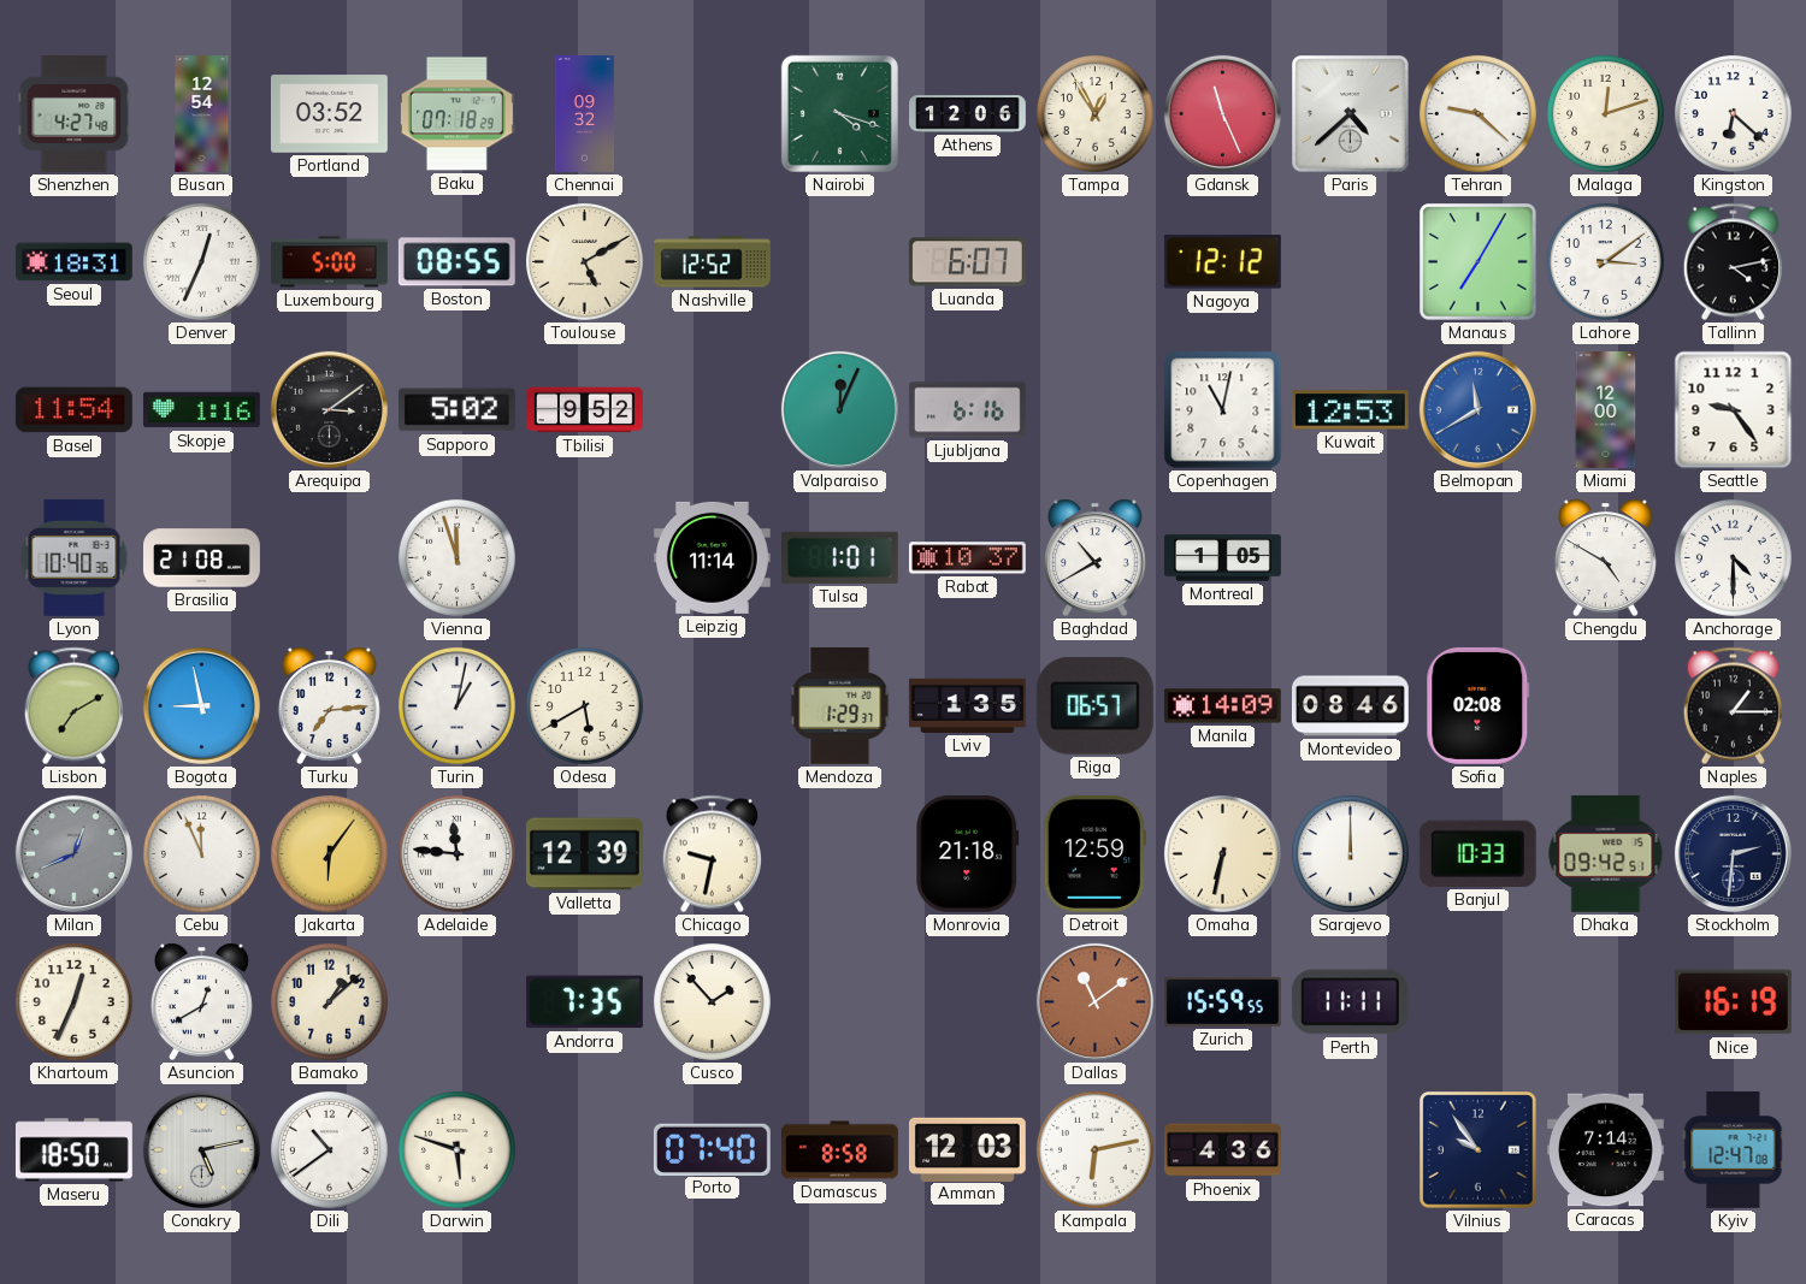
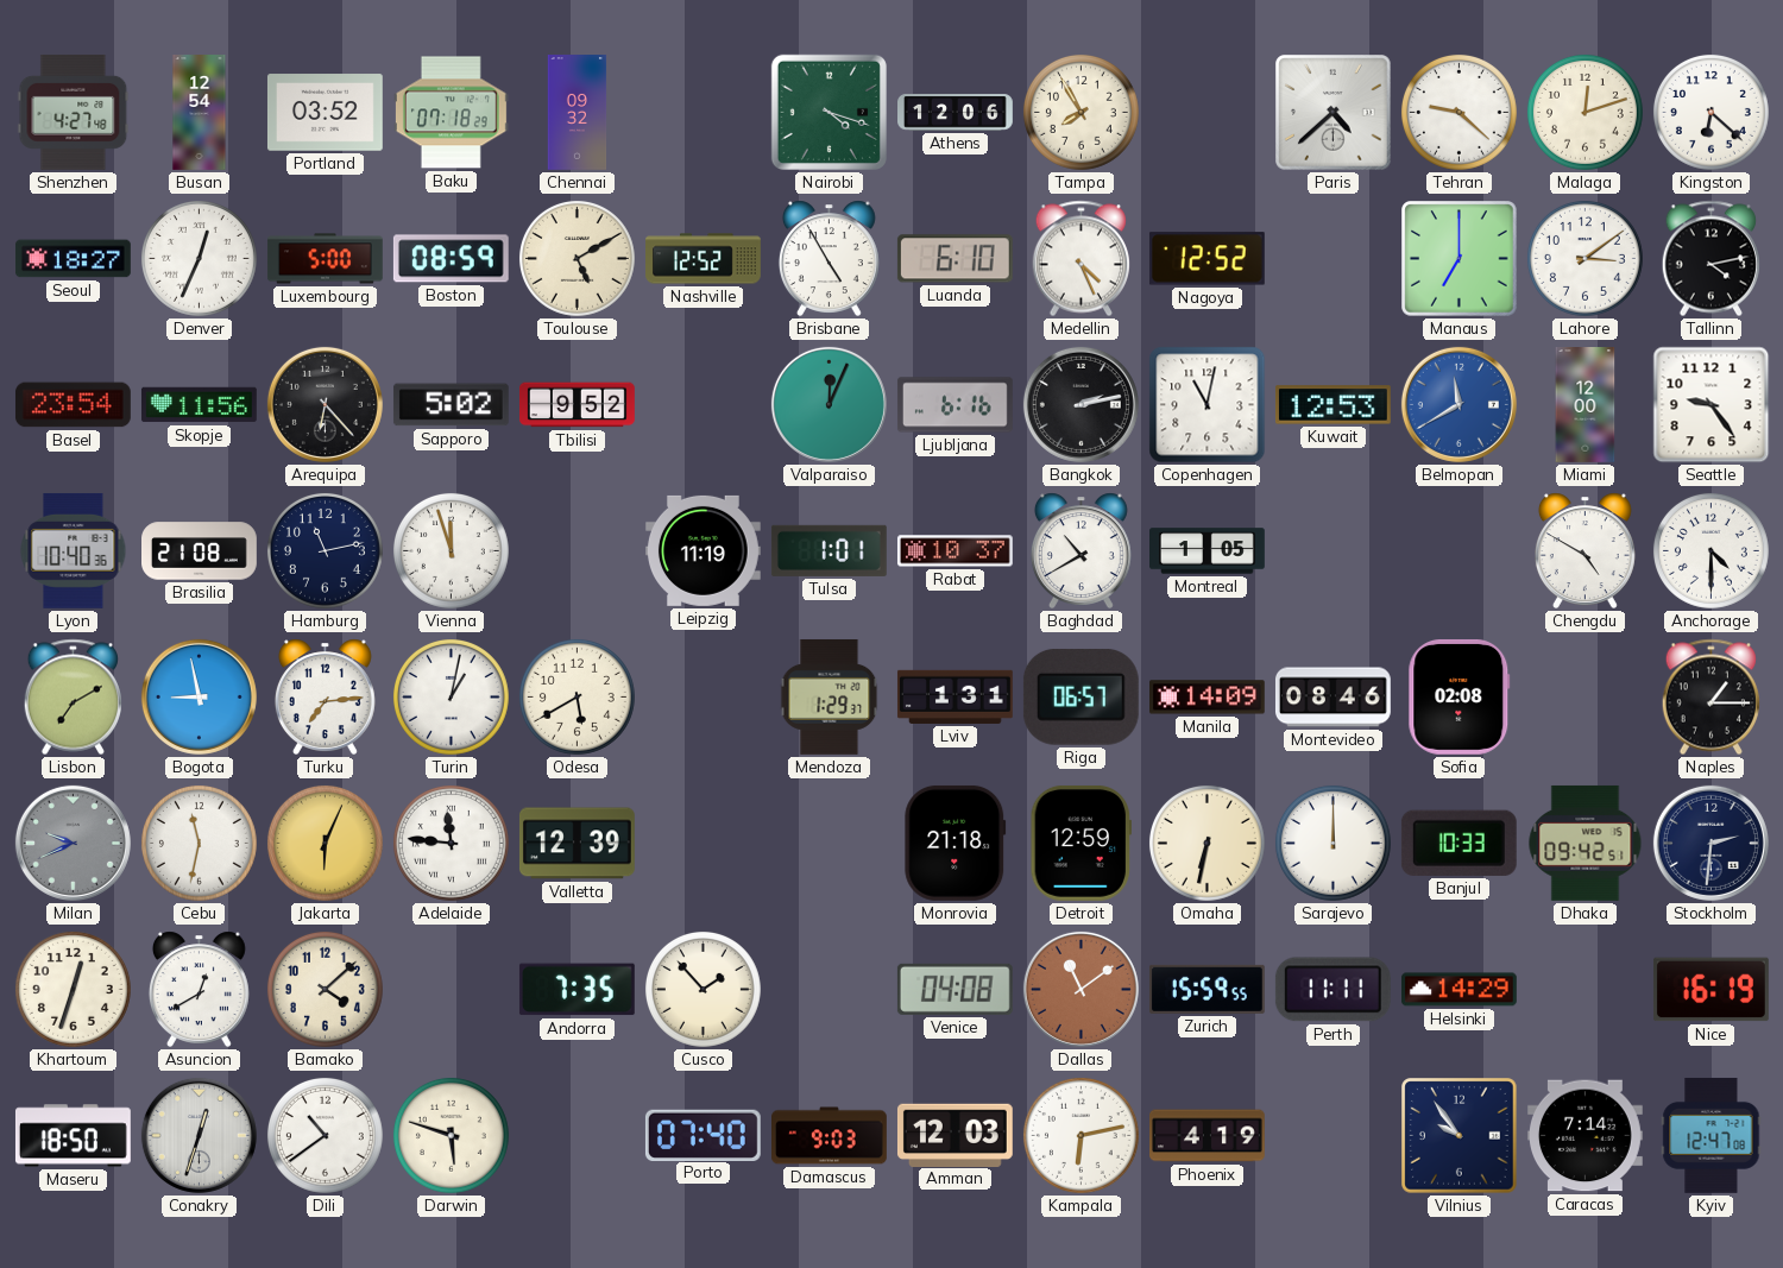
Tampa: 12:55 -> 7:55
Gdansk: 11:26 -> none
Seoul: 18:31 -> 18:27
Boston: 08:55 -> 08:59
Brisbane: none -> 4:55
Luanda: 6:07 -> 6:10
Medellin: none -> 4:26
Nagoya: 12:12 -> 12:52
Manaus: 7:05 -> 7:00
Basel: 11:54 -> 23:54
Skopje: 1:16 -> 11:56
Arequipa: 3:09 -> 6:23
Bangkok: none -> 2:13
Hamburg: none -> 11:13
Leipzig: 11:14 -> 11:19
Lviv: 1:35 -> 1:31
Milan: 12:41 -> 9:41
Cebu: 11:56 -> 11:32
Jakarta: 6:06 -> 6:04
Chicago: 9:32 -> none
Khartoum: 12:34 -> 12:33
Bamako: 1:08 -> 4:08
Venice: none -> 04:08
Helsinki: none -> 14:29
Conakry: 5:13 -> 12:33
Damascus: 8:58 -> 9:03
Phoenix: 4:36 -> 4:19
